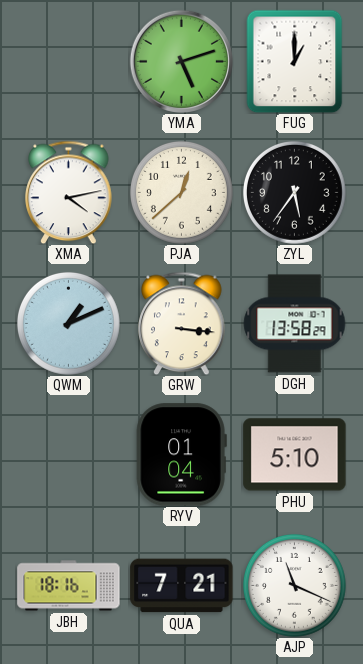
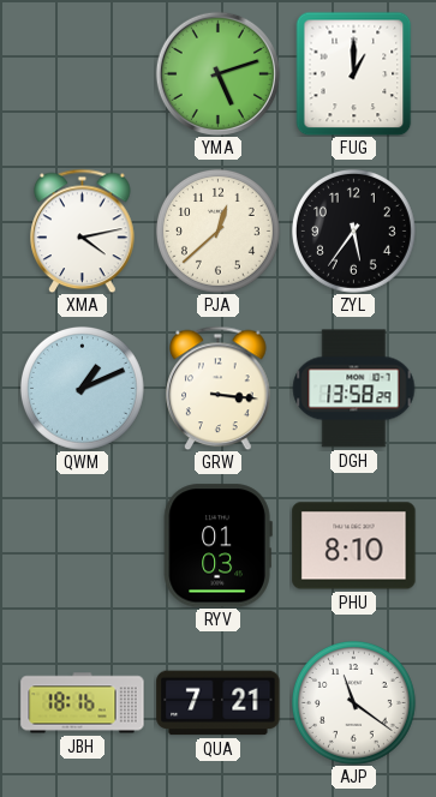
RYV: 01:04 -> 01:03
PHU: 5:10 -> 8:10
AJP: 11:19 -> 11:21
